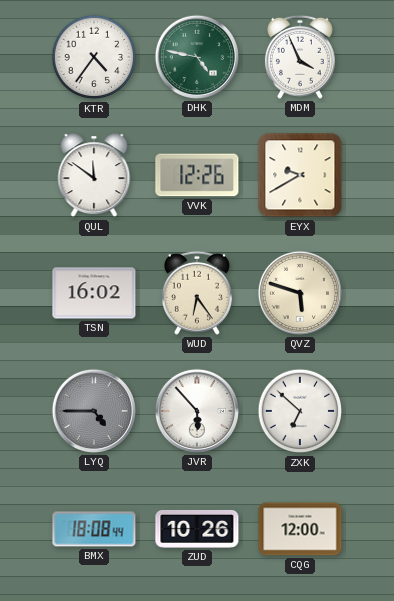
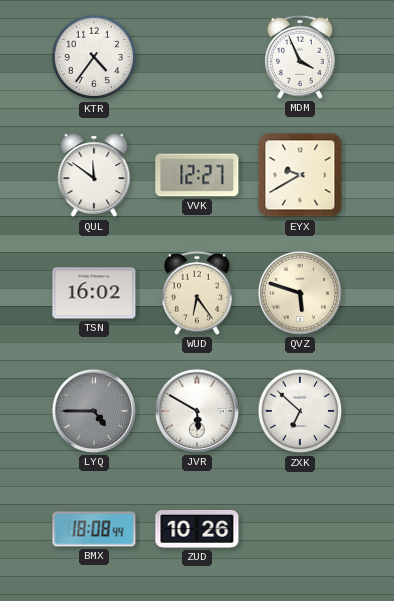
DHK: 4:47 -> none
VVK: 12:26 -> 12:27
JVR: 5:53 -> 5:50
CQG: 12:00 -> none
